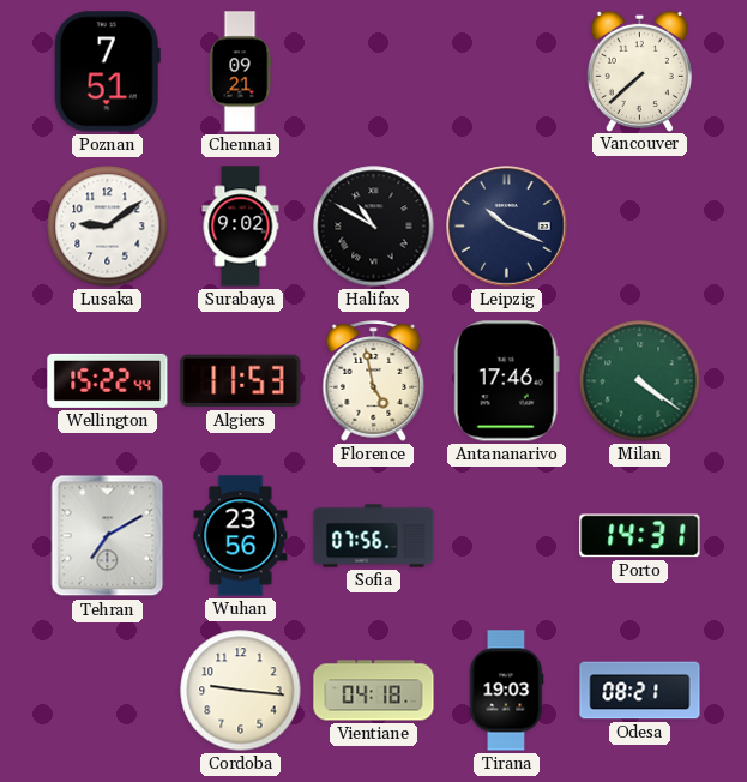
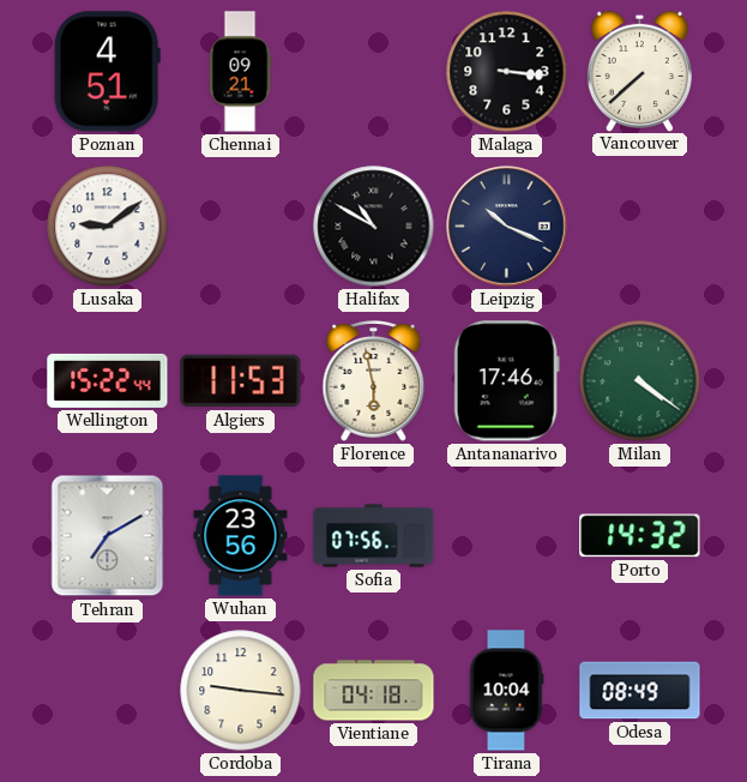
Poznan: 7:51 -> 4:51
Malaga: none -> 3:16
Surabaya: 9:02 -> none
Florence: 4:58 -> 5:58
Porto: 14:31 -> 14:32
Tirana: 19:03 -> 10:04
Odesa: 08:21 -> 08:49
